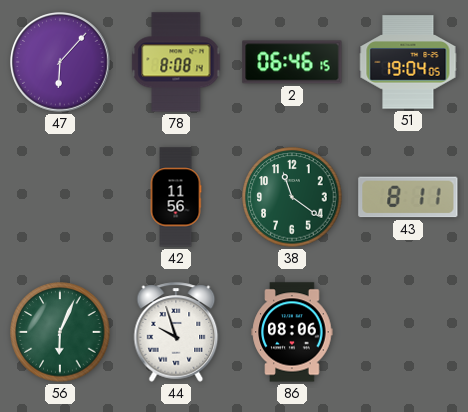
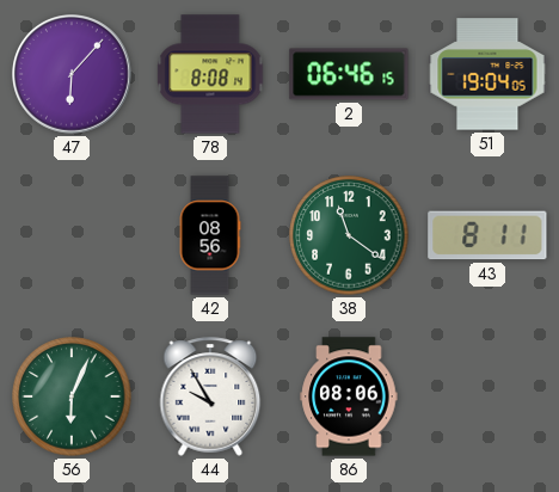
42: 11:56 -> 08:56
44: 9:57 -> 9:55
